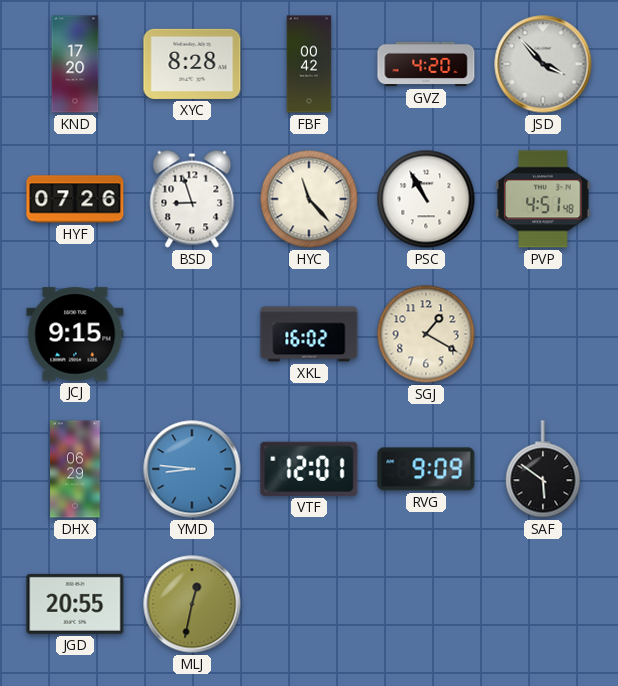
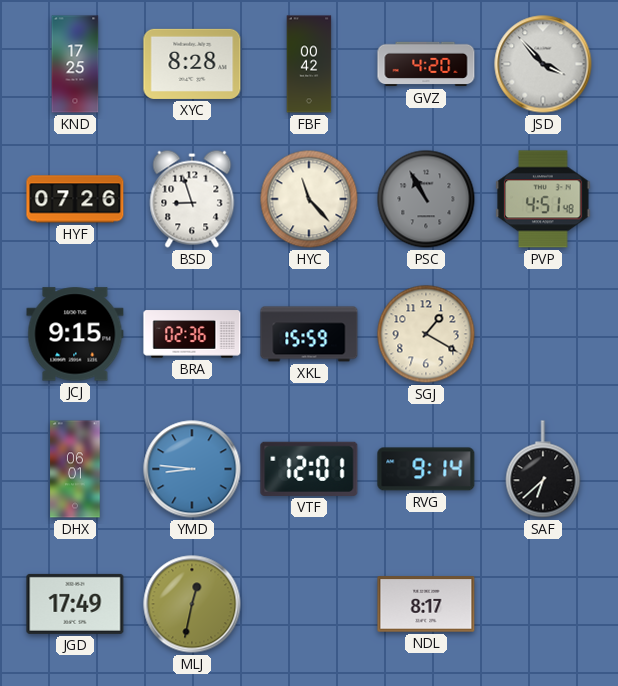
KND: 17:20 -> 17:25
PSC dial: white -> grey
BRA: none -> 02:36
XKL: 16:02 -> 15:59
DHX: 06:29 -> 06:01
RVG: 9:09 -> 9:14
SAF: 5:51 -> 6:38
JGD: 20:55 -> 17:49
NDL: none -> 8:17
